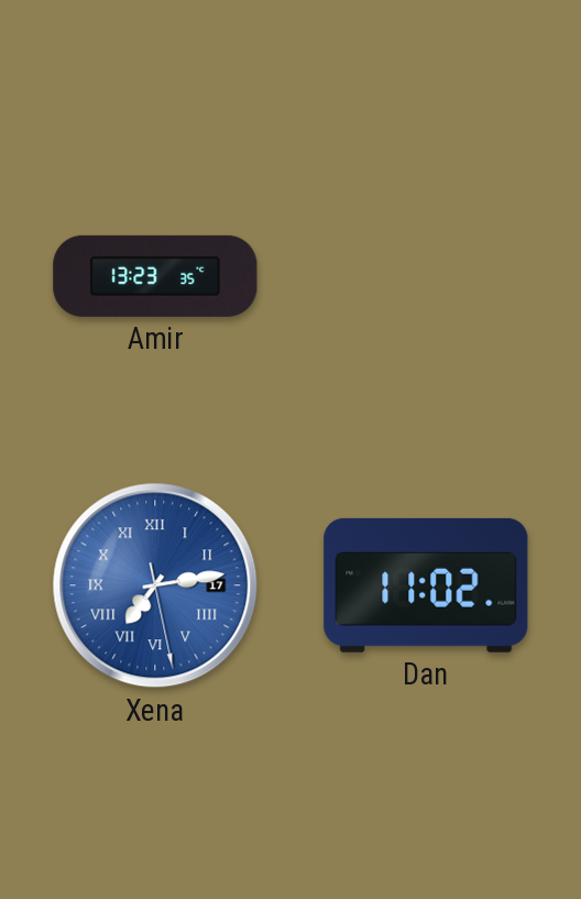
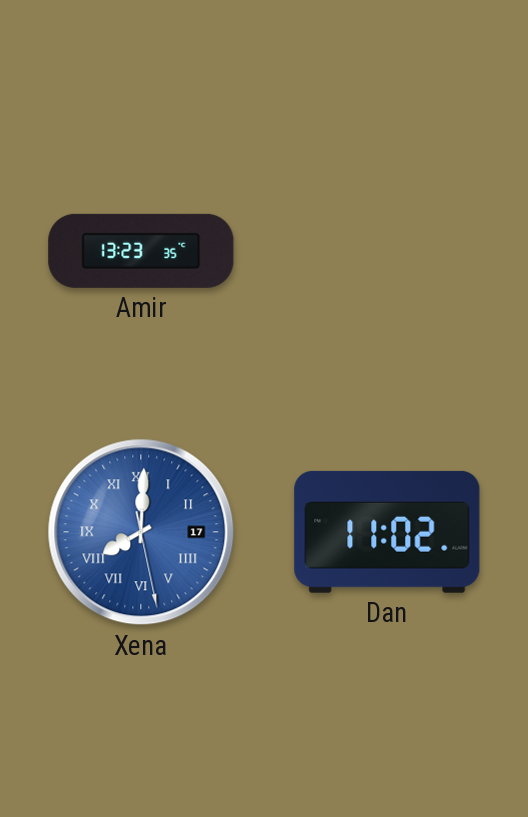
Xena: 7:13 -> 8:00
